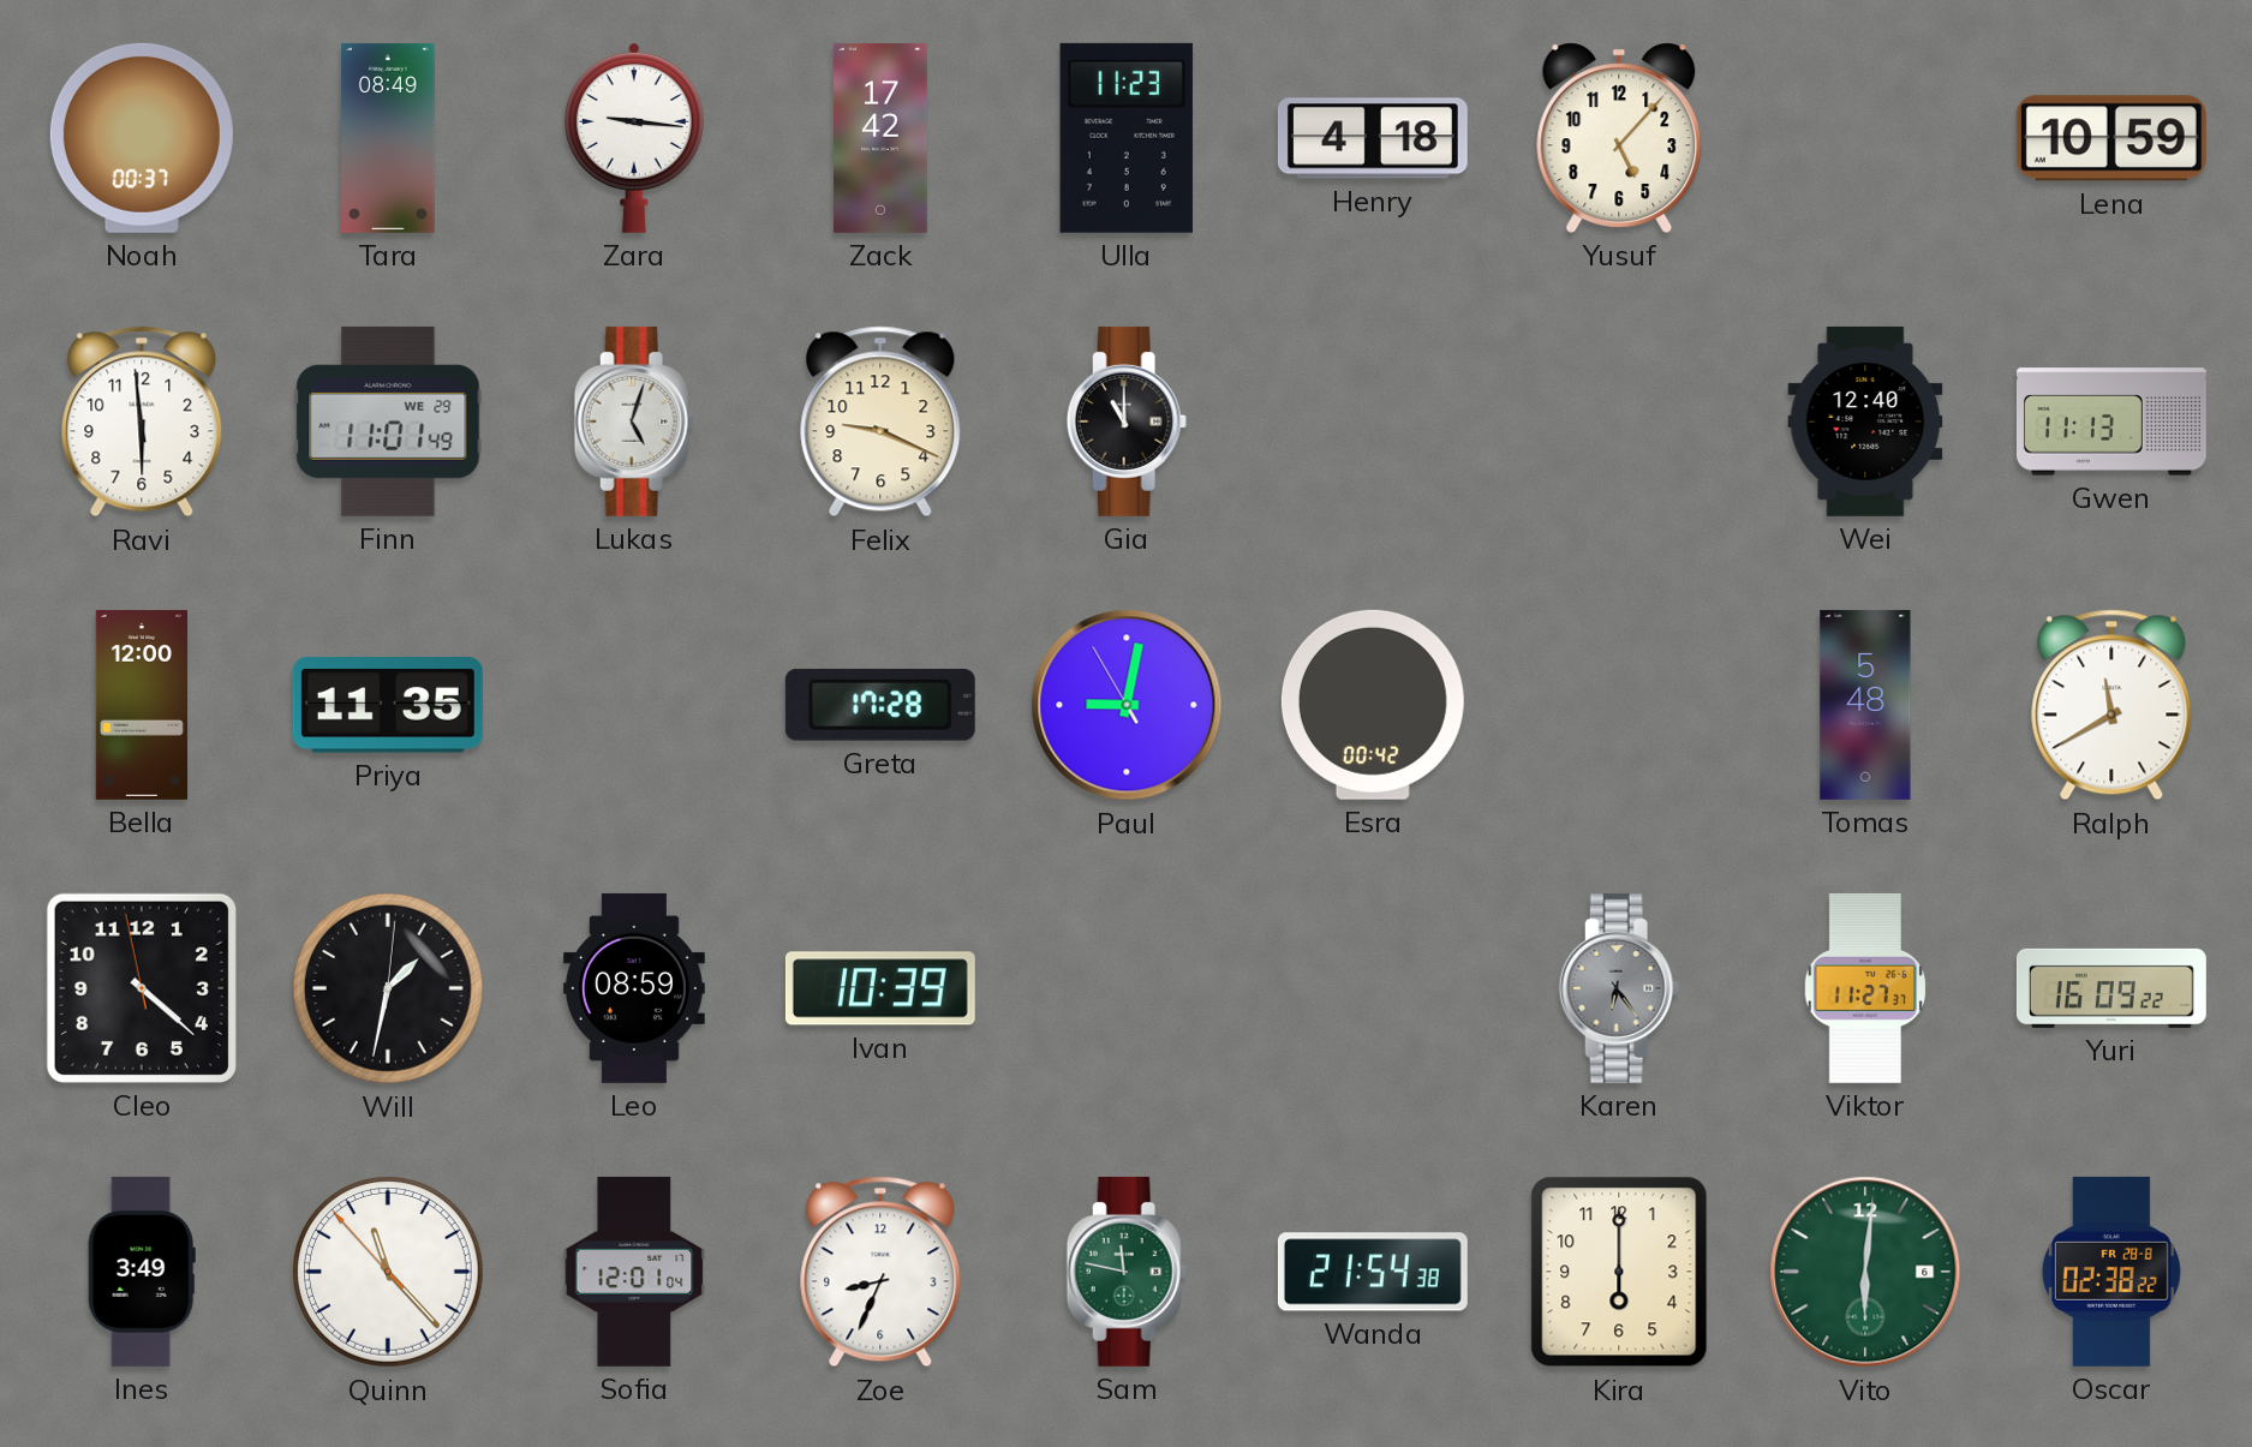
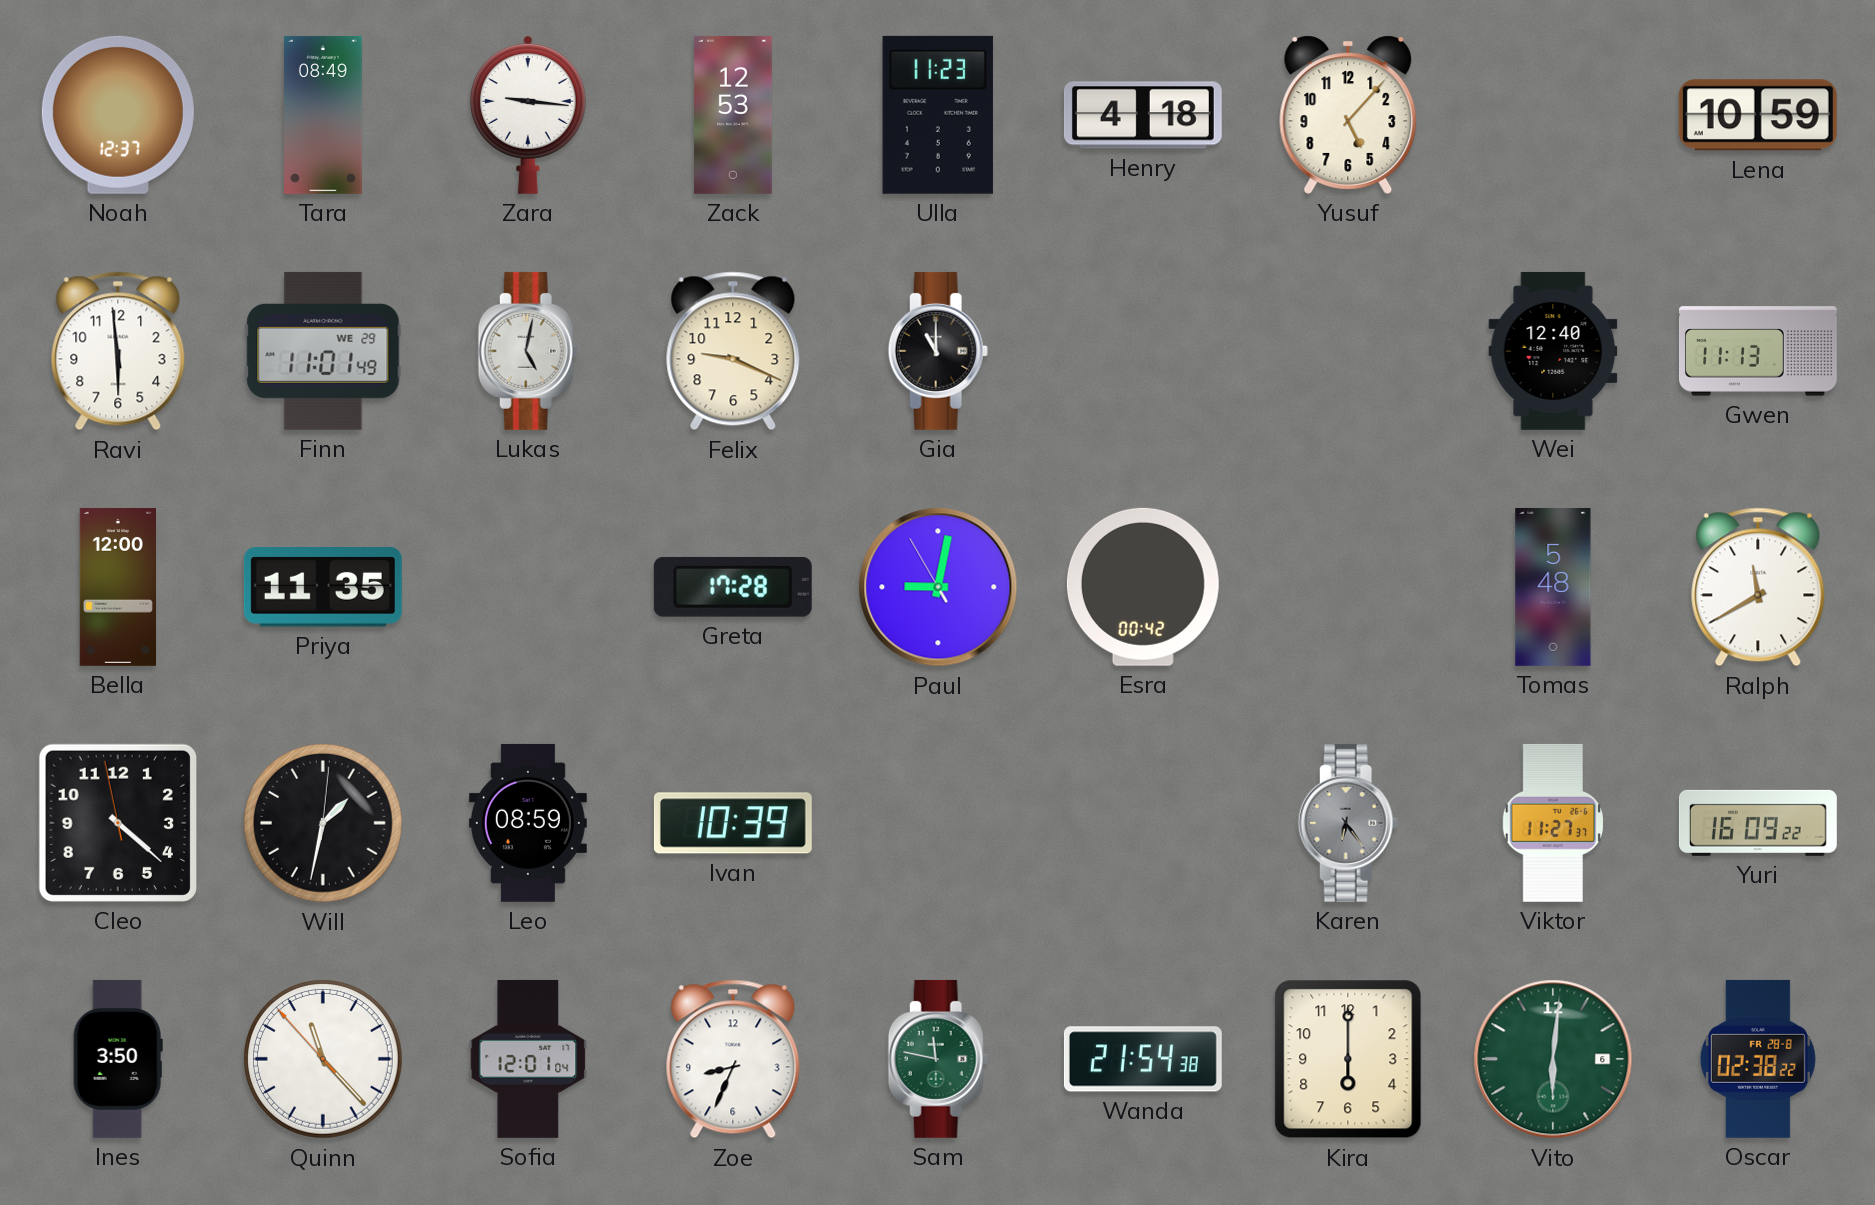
Noah: 00:37 -> 12:37
Zack: 17:42 -> 12:53
Lukas: 5:03 -> 5:02
Ines: 3:49 -> 3:50
